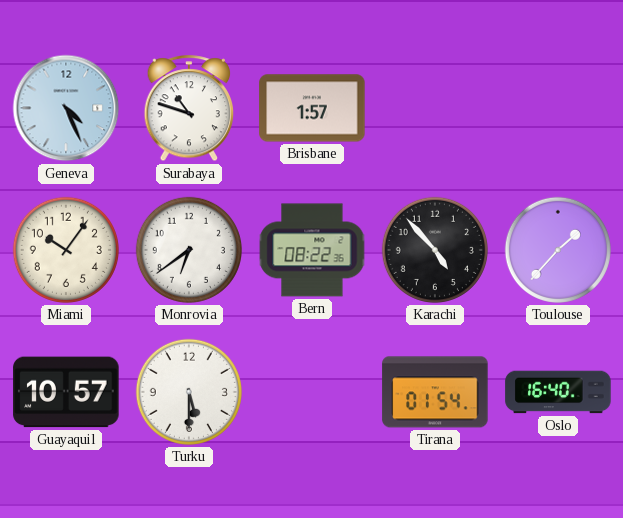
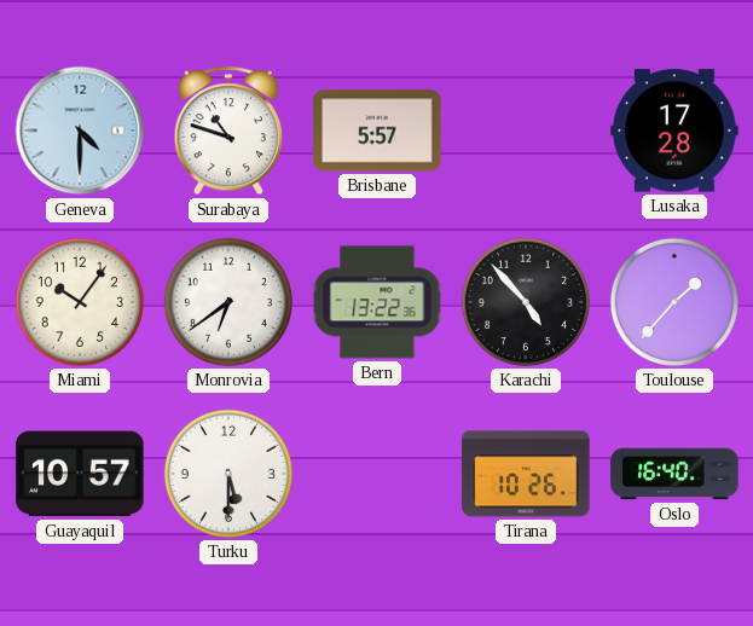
Geneva: 4:26 -> 4:30
Brisbane: 1:57 -> 5:57
Lusaka: none -> 17:28
Bern: 08:22 -> 13:22
Tirana: 01:54 -> 10:26
